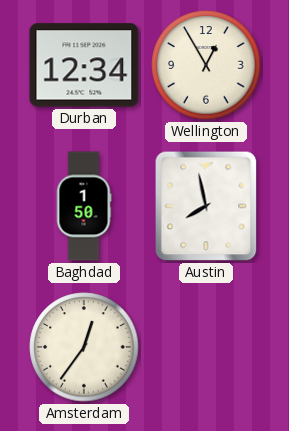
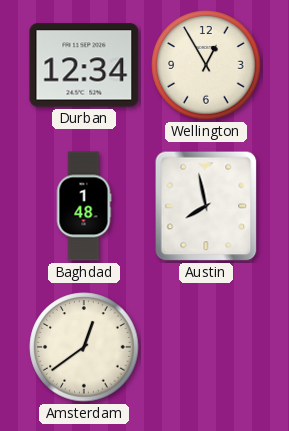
Baghdad: 1:50 -> 1:48
Amsterdam: 12:36 -> 12:39
